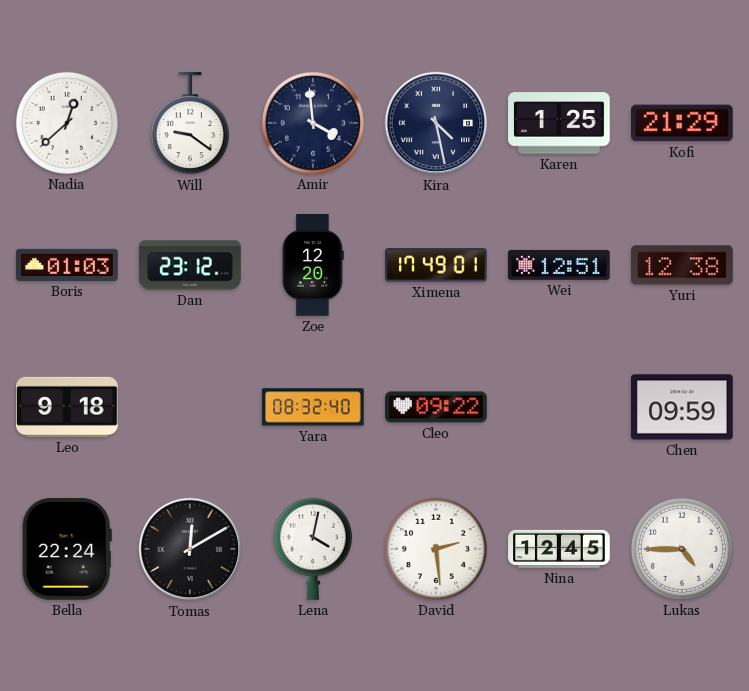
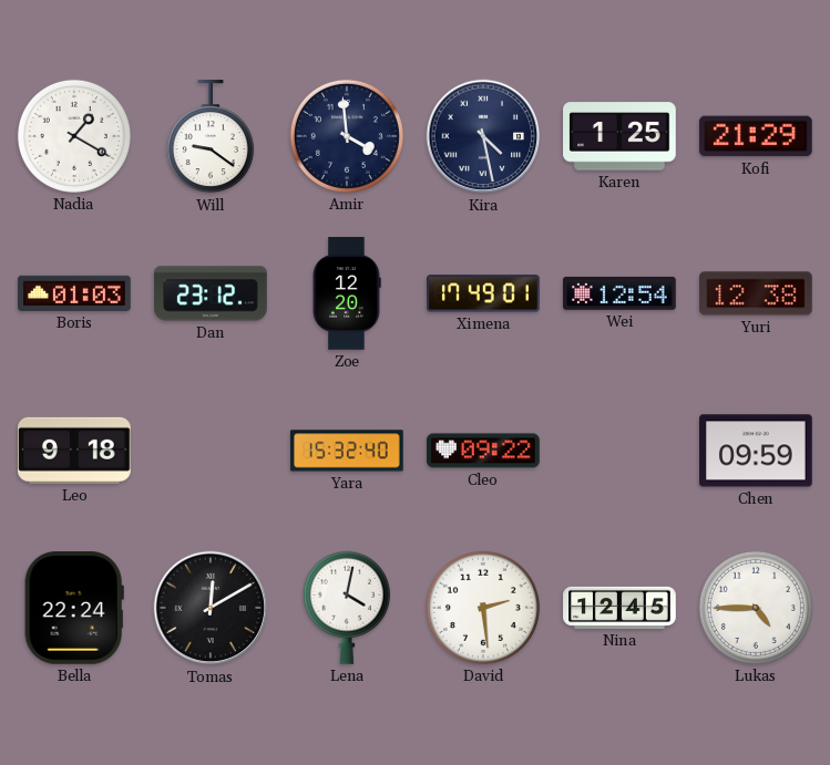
Nadia: 12:38 -> 1:20
Wei: 12:51 -> 12:54
Yara: 08:32 -> 15:32
